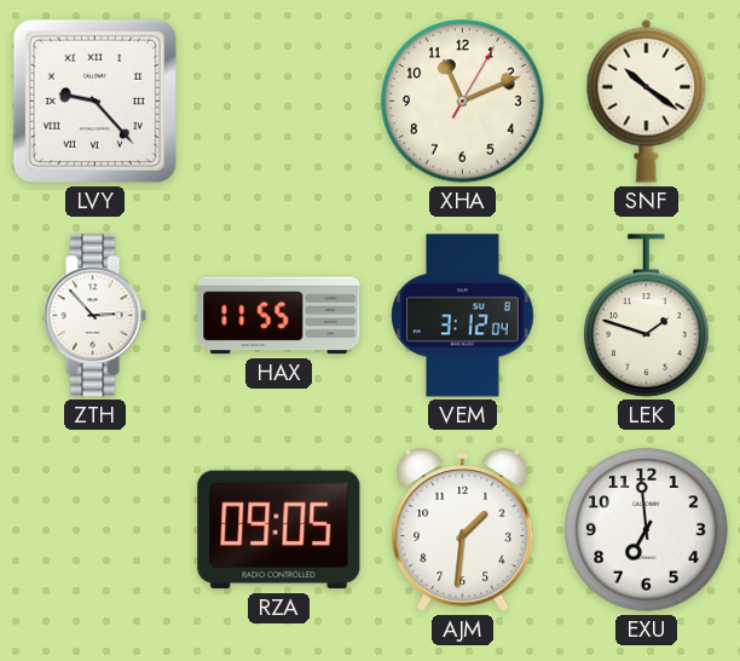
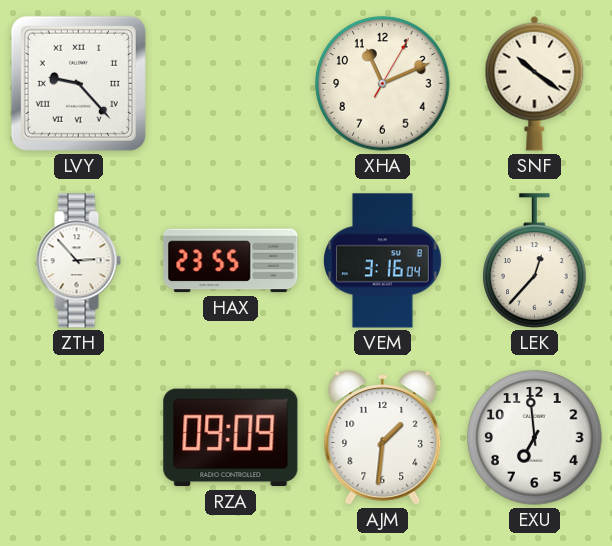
HAX: 11:55 -> 23:55
VEM: 3:12 -> 3:16
LEK: 1:48 -> 12:37
RZA: 09:05 -> 09:09
